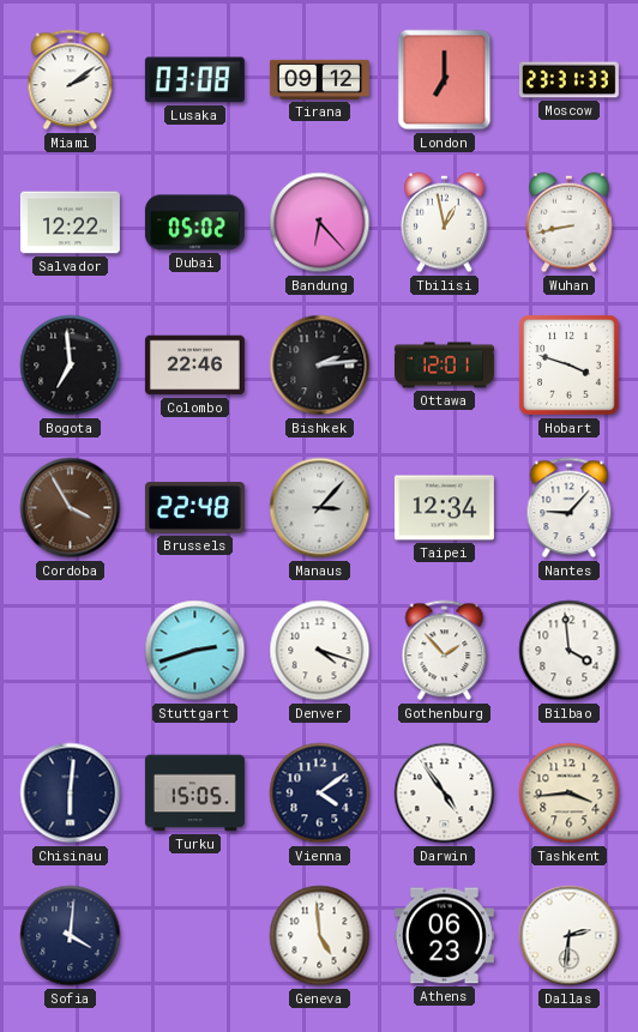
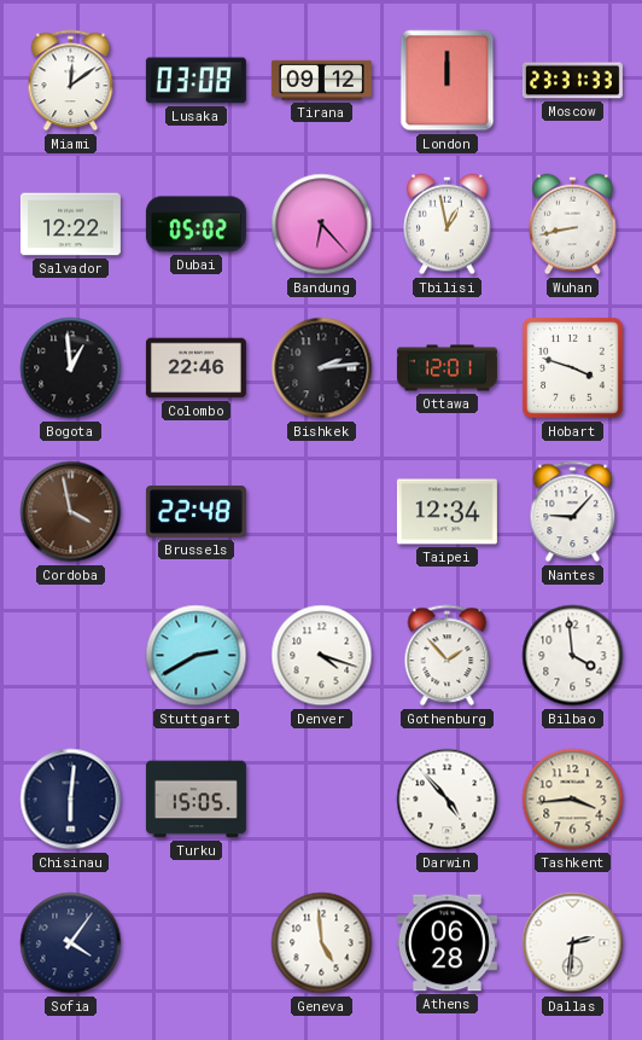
Miami: 2:09 -> 12:09
London: 7:00 -> 12:00
Bogota: 6:59 -> 12:59
Cordoba: 3:55 -> 3:58
Manaus: 3:07 -> none
Stuttgart: 2:42 -> 2:40
Vienna: 4:09 -> none
Darwin: 4:54 -> 4:53
Sofia: 4:01 -> 4:06
Athens: 06:23 -> 06:28
